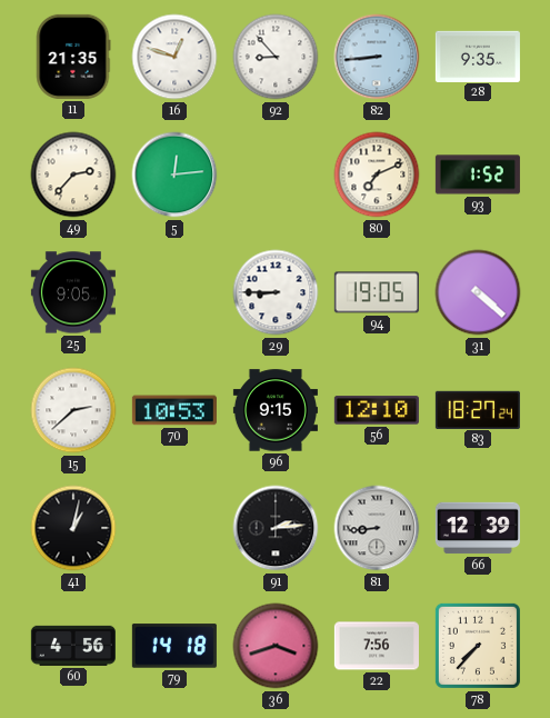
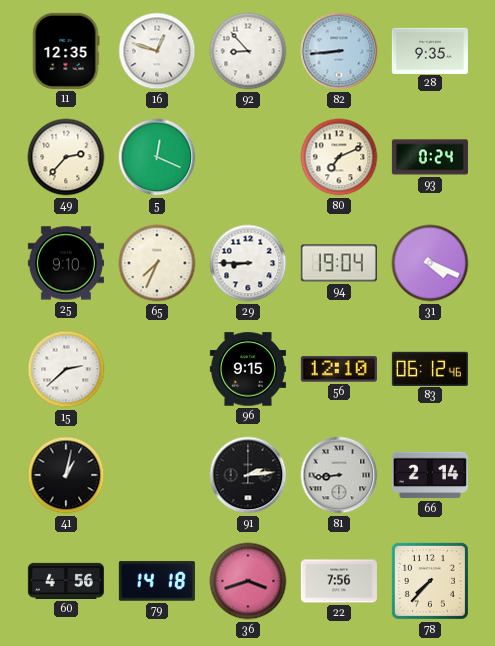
11: 21:35 -> 12:35
5: 12:14 -> 12:19
93: 1:52 -> 0:24
25: 9:05 -> 9:10
65: none -> 7:34
94: 19:05 -> 19:04
31: 4:22 -> 4:19
70: 10:53 -> none
83: 18:27 -> 06:12
66: 12:39 -> 2:14
